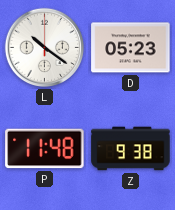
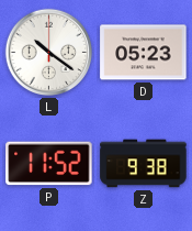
P: 11:48 -> 11:52
